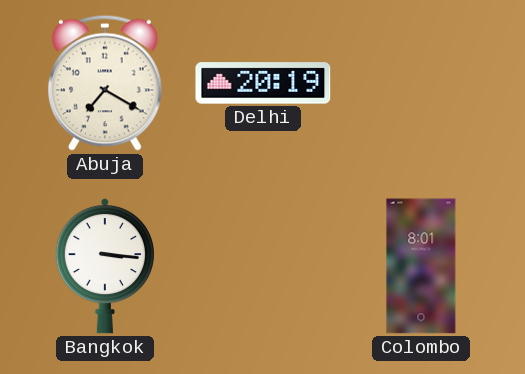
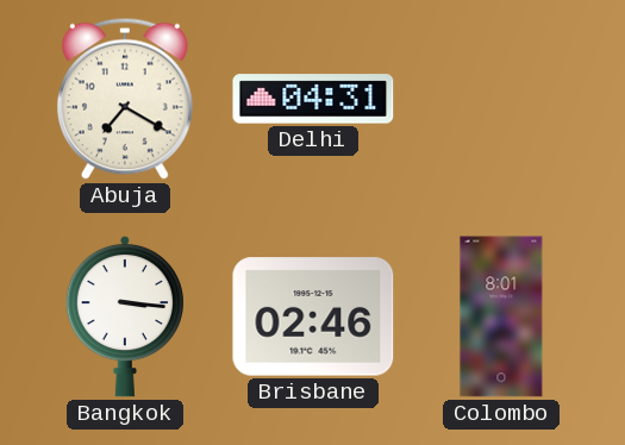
Delhi: 20:19 -> 04:31
Brisbane: none -> 02:46
